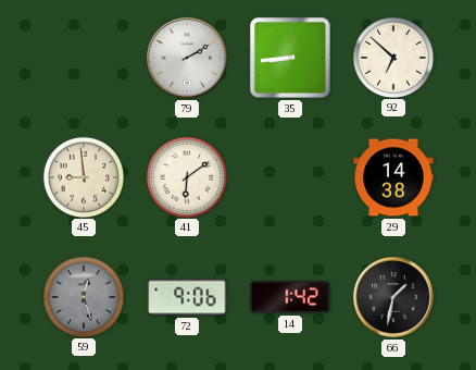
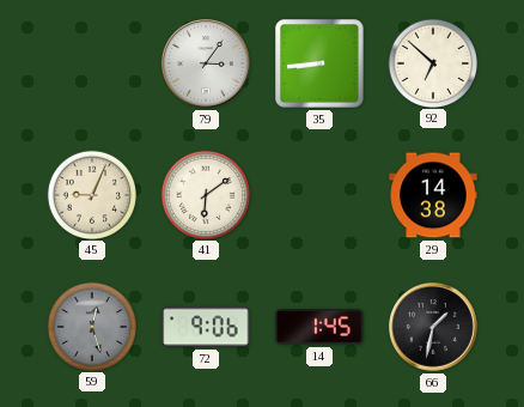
79: 2:10 -> 3:06
45: 8:59 -> 9:04
14: 1:42 -> 1:45
